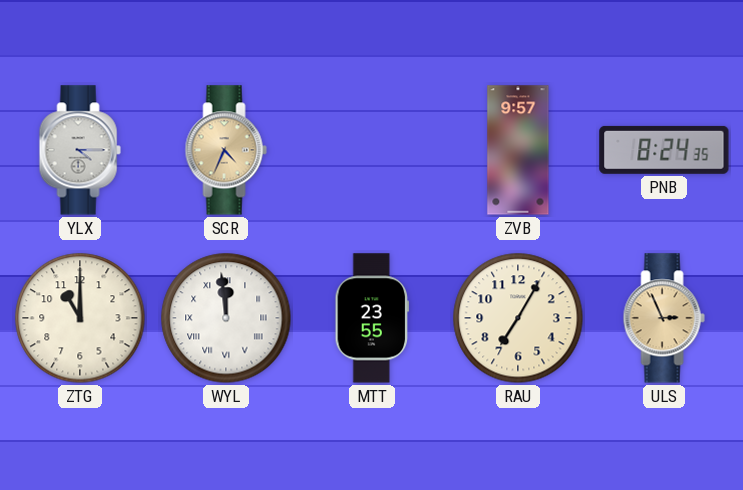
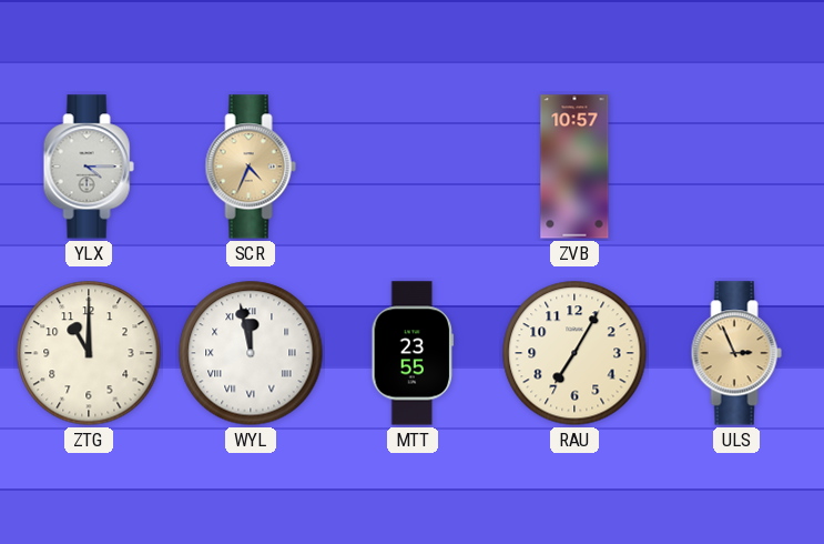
ZVB: 9:57 -> 10:57
PNB: 8:24 -> none
WYL: 11:59 -> 11:58
